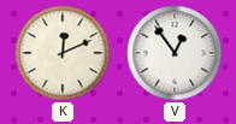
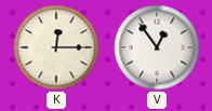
K: 12:11 -> 12:15
